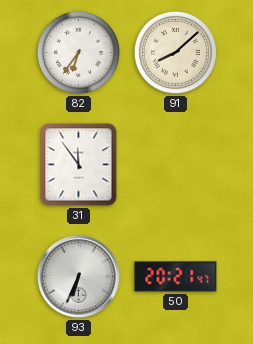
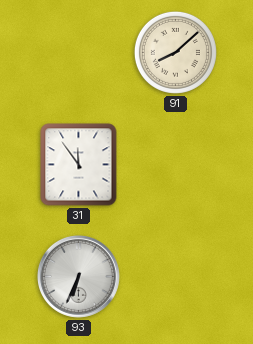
82: 6:36 -> none
50: 20:21 -> none
